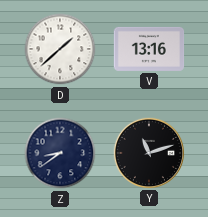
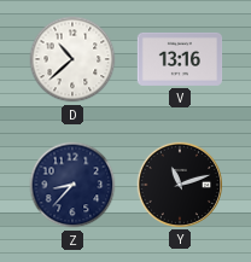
D: 1:38 -> 10:38
Z: 8:39 -> 8:37
